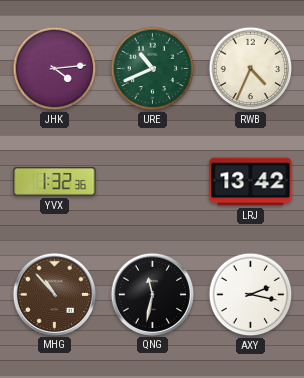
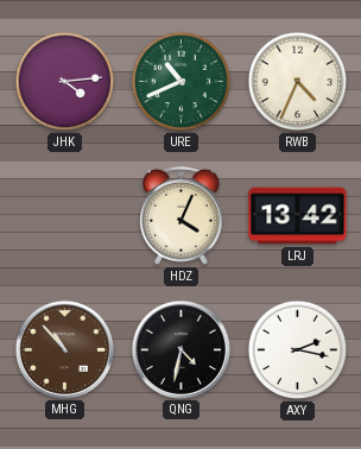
YVX: 1:32 -> none
HDZ: none -> 4:04
QNG: 11:32 -> 4:32
